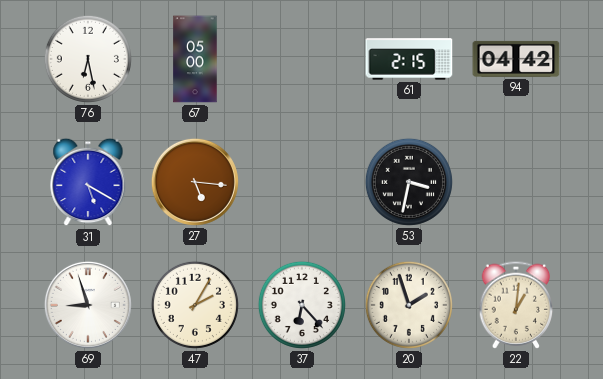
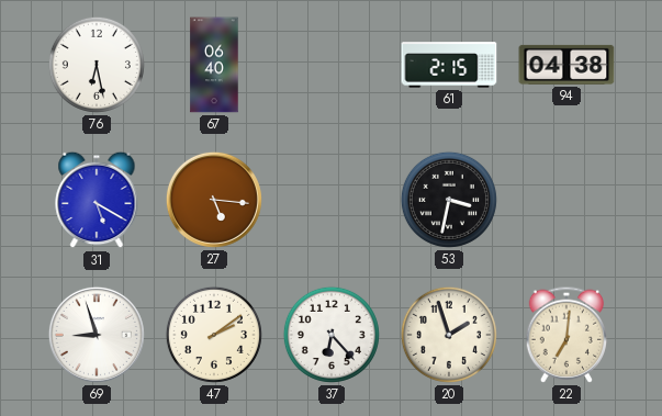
67: 05:00 -> 06:40
94: 04:42 -> 04:38
47: 2:05 -> 2:09
22: 1:01 -> 7:01
